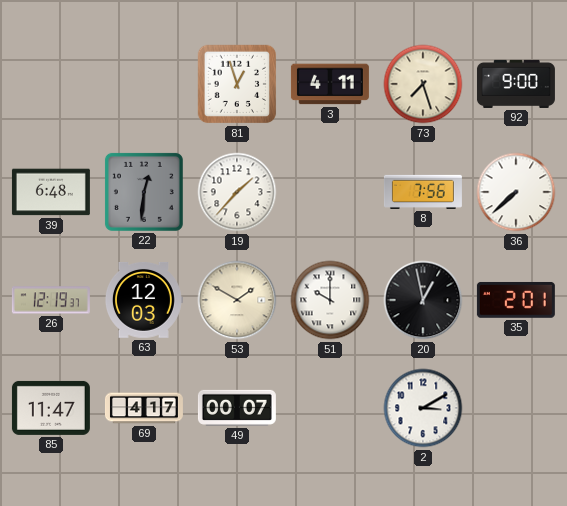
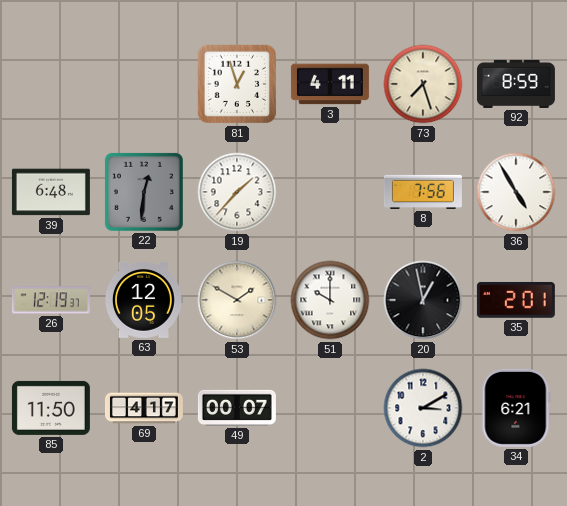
92: 9:00 -> 8:59
36: 7:38 -> 4:55
63: 12:03 -> 12:05
85: 11:47 -> 11:50
34: none -> 6:21
